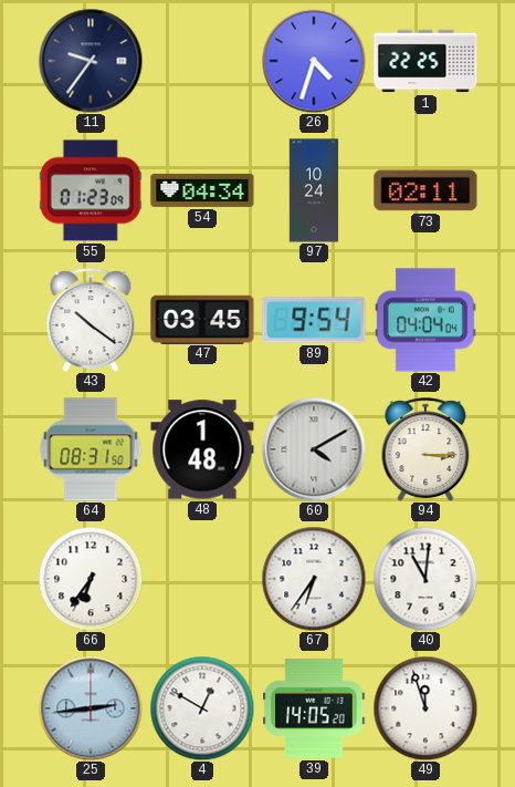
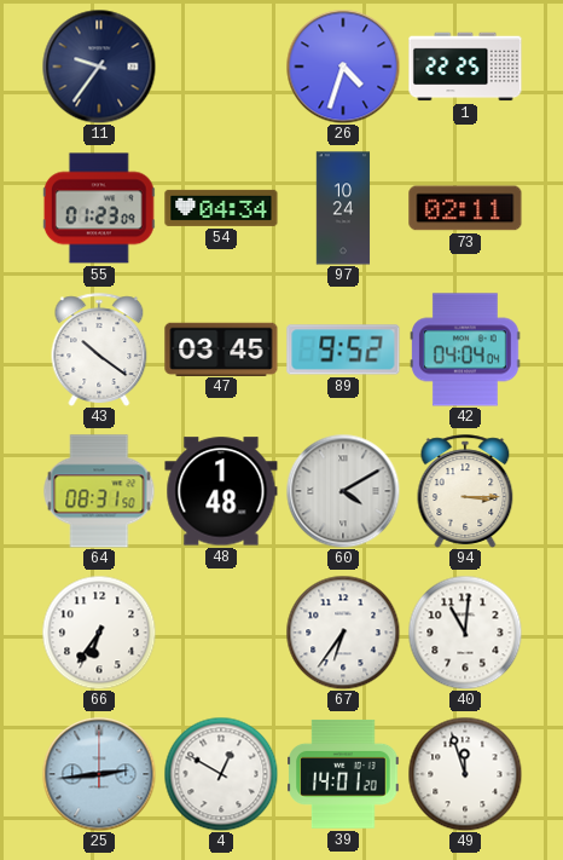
89: 9:54 -> 9:52
39: 14:05 -> 14:01
